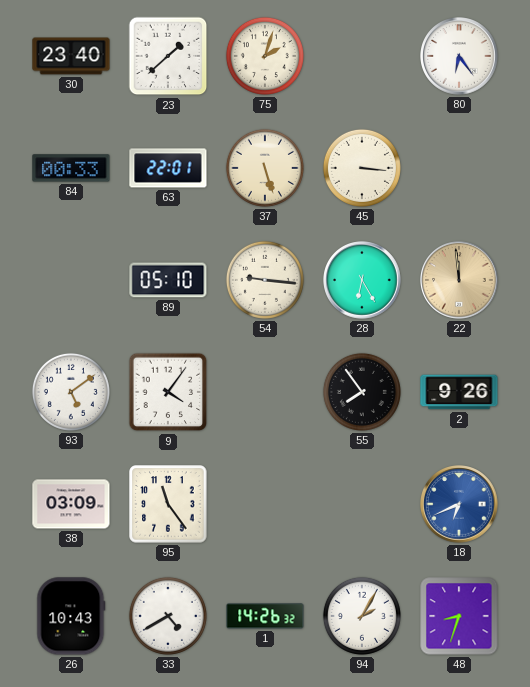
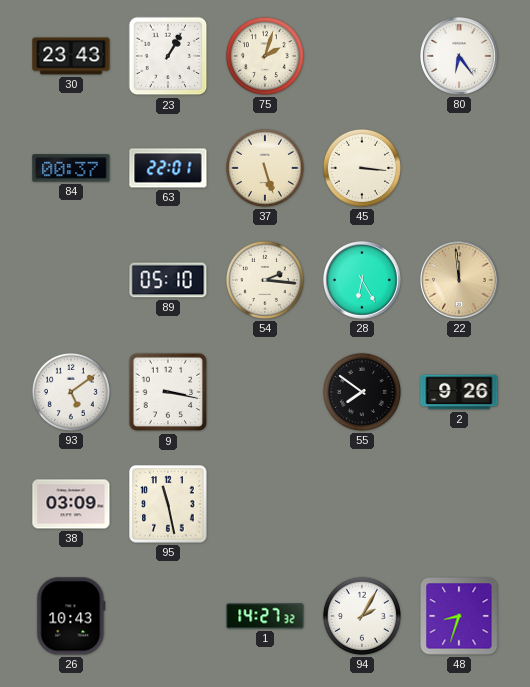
30: 23:40 -> 23:43
23: 1:38 -> 1:05
84: 00:33 -> 00:37
54: 9:16 -> 2:16
9: 4:06 -> 3:17
55: 7:54 -> 7:51
95: 11:24 -> 11:28
18: 6:41 -> none
33: 4:40 -> none
1: 14:26 -> 14:27
